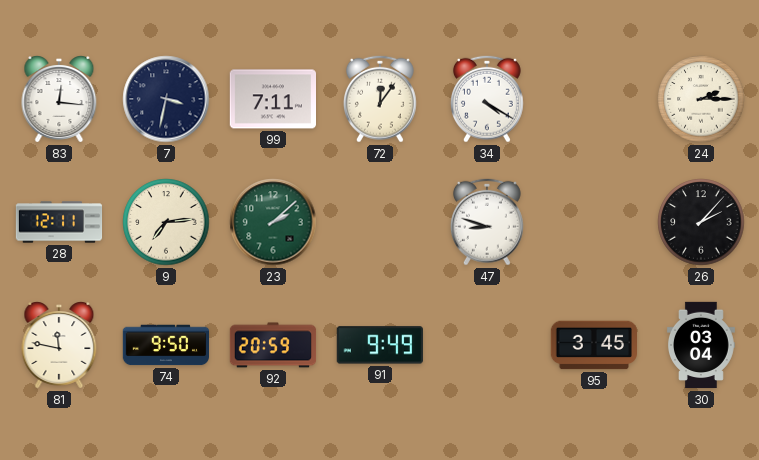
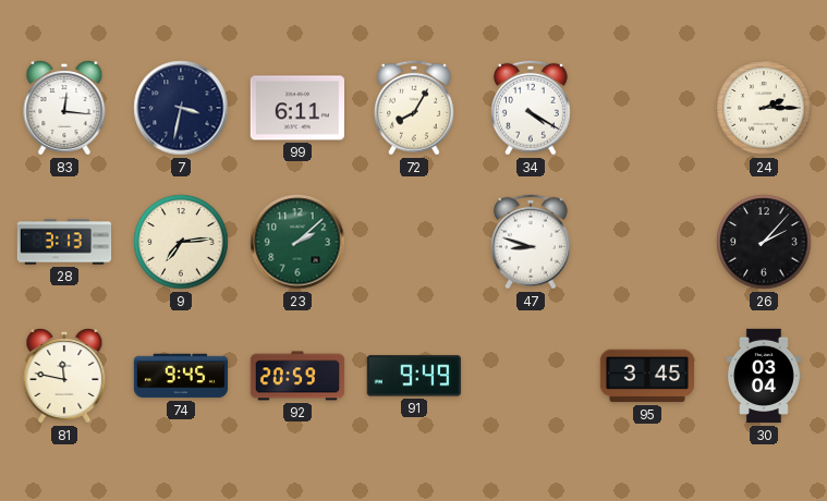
99: 7:11 -> 6:11
72: 12:06 -> 8:05
28: 12:11 -> 3:13
74: 9:50 -> 9:45
